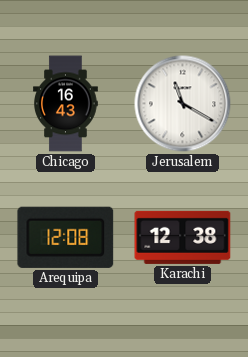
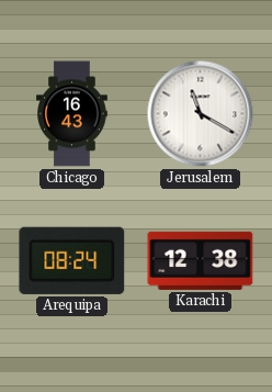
Arequipa: 12:08 -> 08:24
